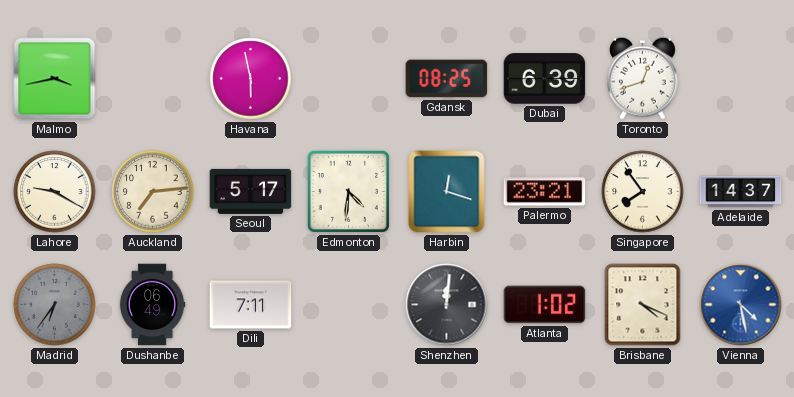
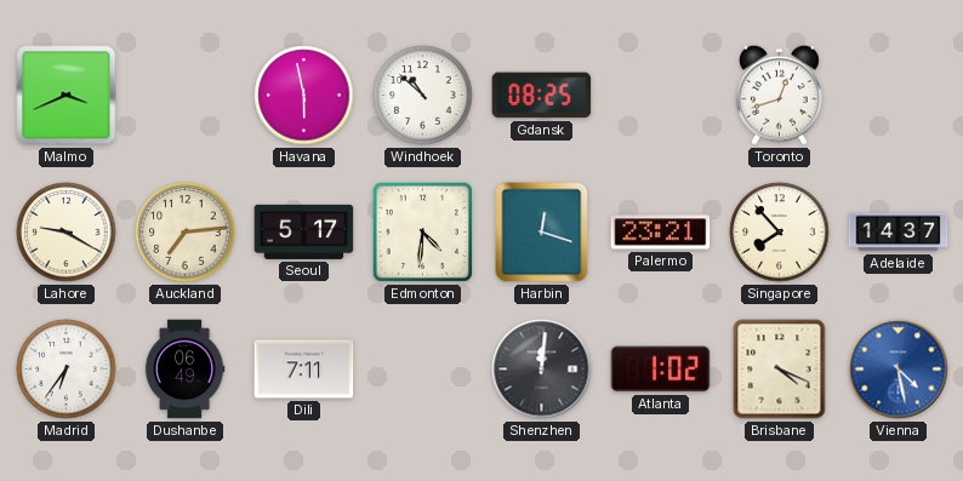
Malmo: 3:43 -> 3:41
Windhoek: none -> 10:52
Dubai: 6:39 -> none
Singapore: 7:54 -> 7:53
Madrid dial: grey -> white
